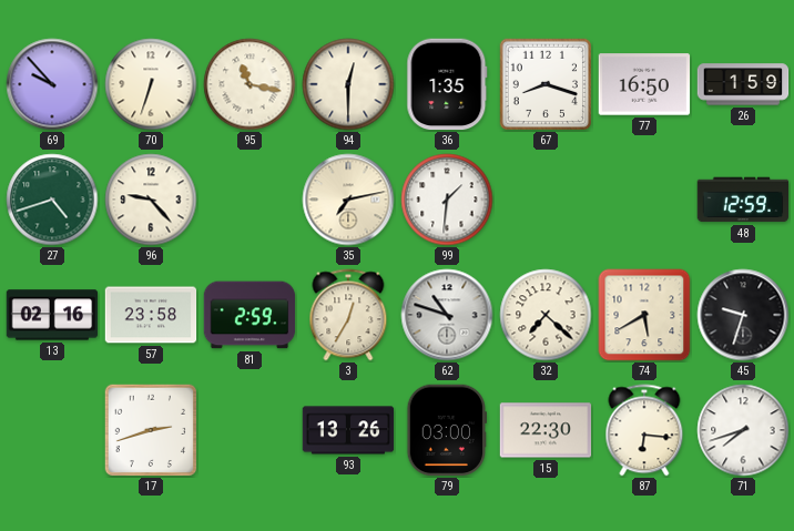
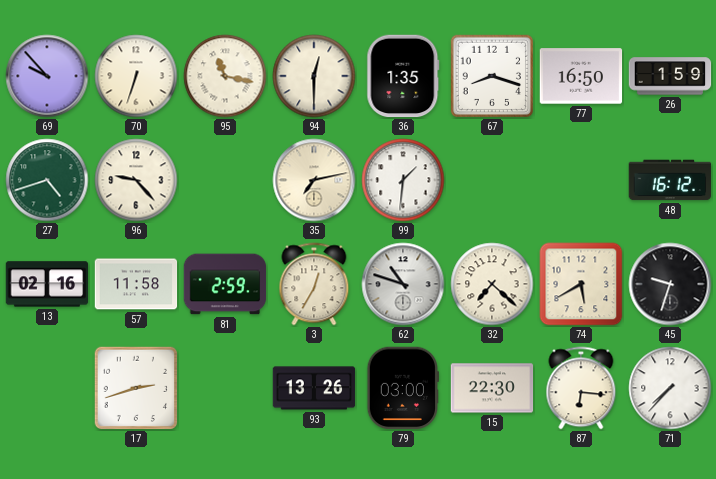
48: 12:59 -> 16:12
57: 23:58 -> 11:58
71: 7:42 -> 7:37
